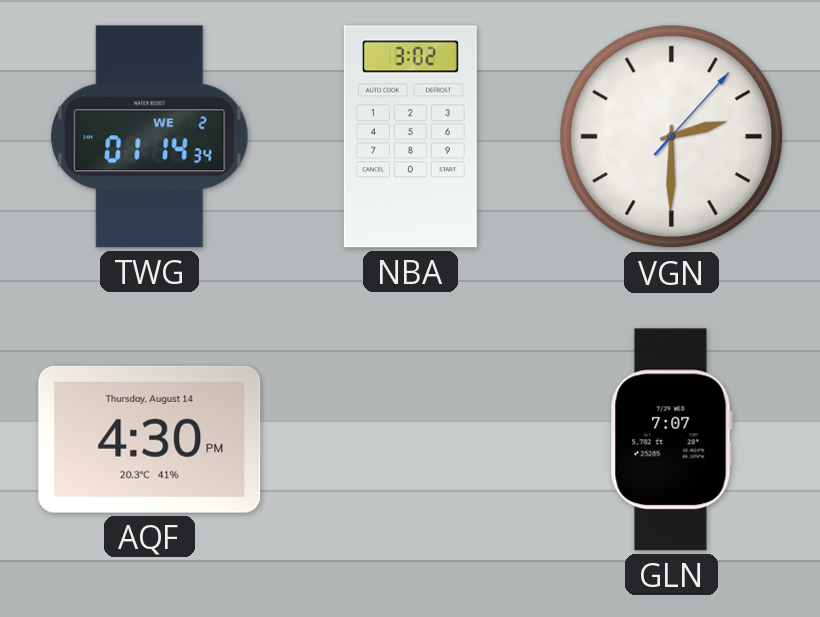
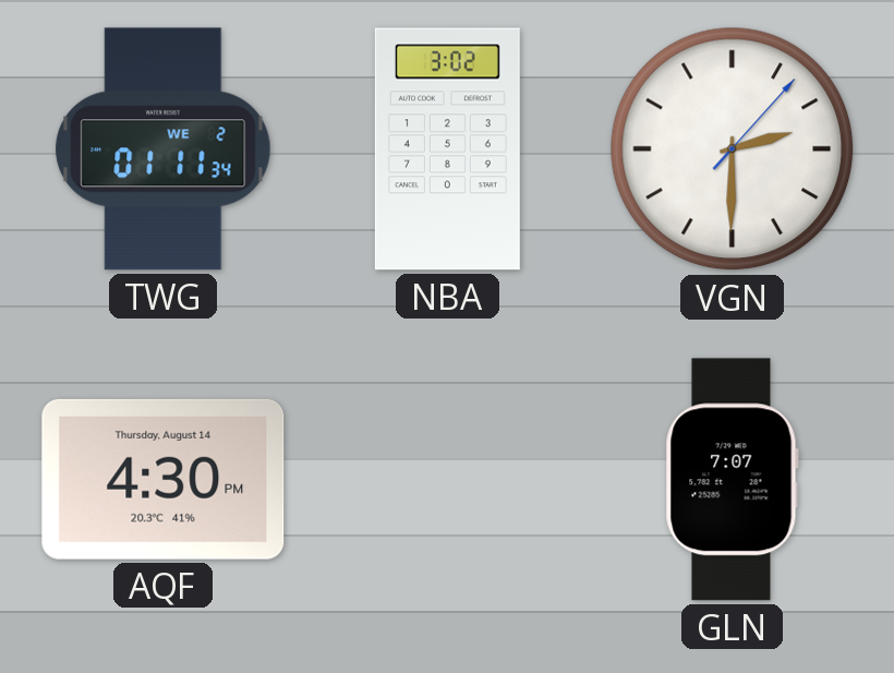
TWG: 01:14 -> 01:11
